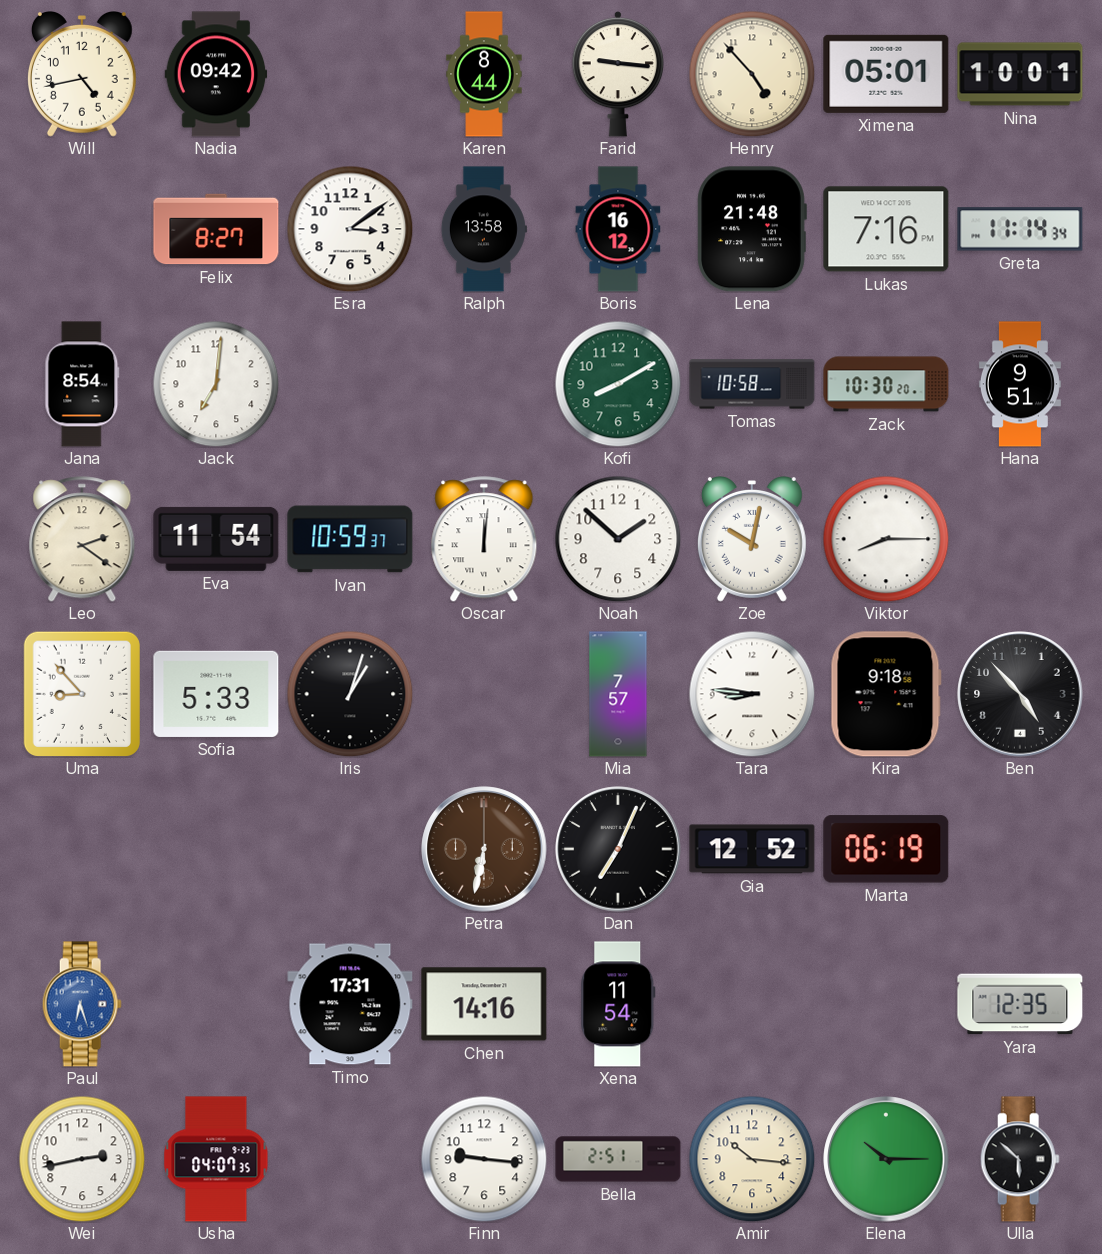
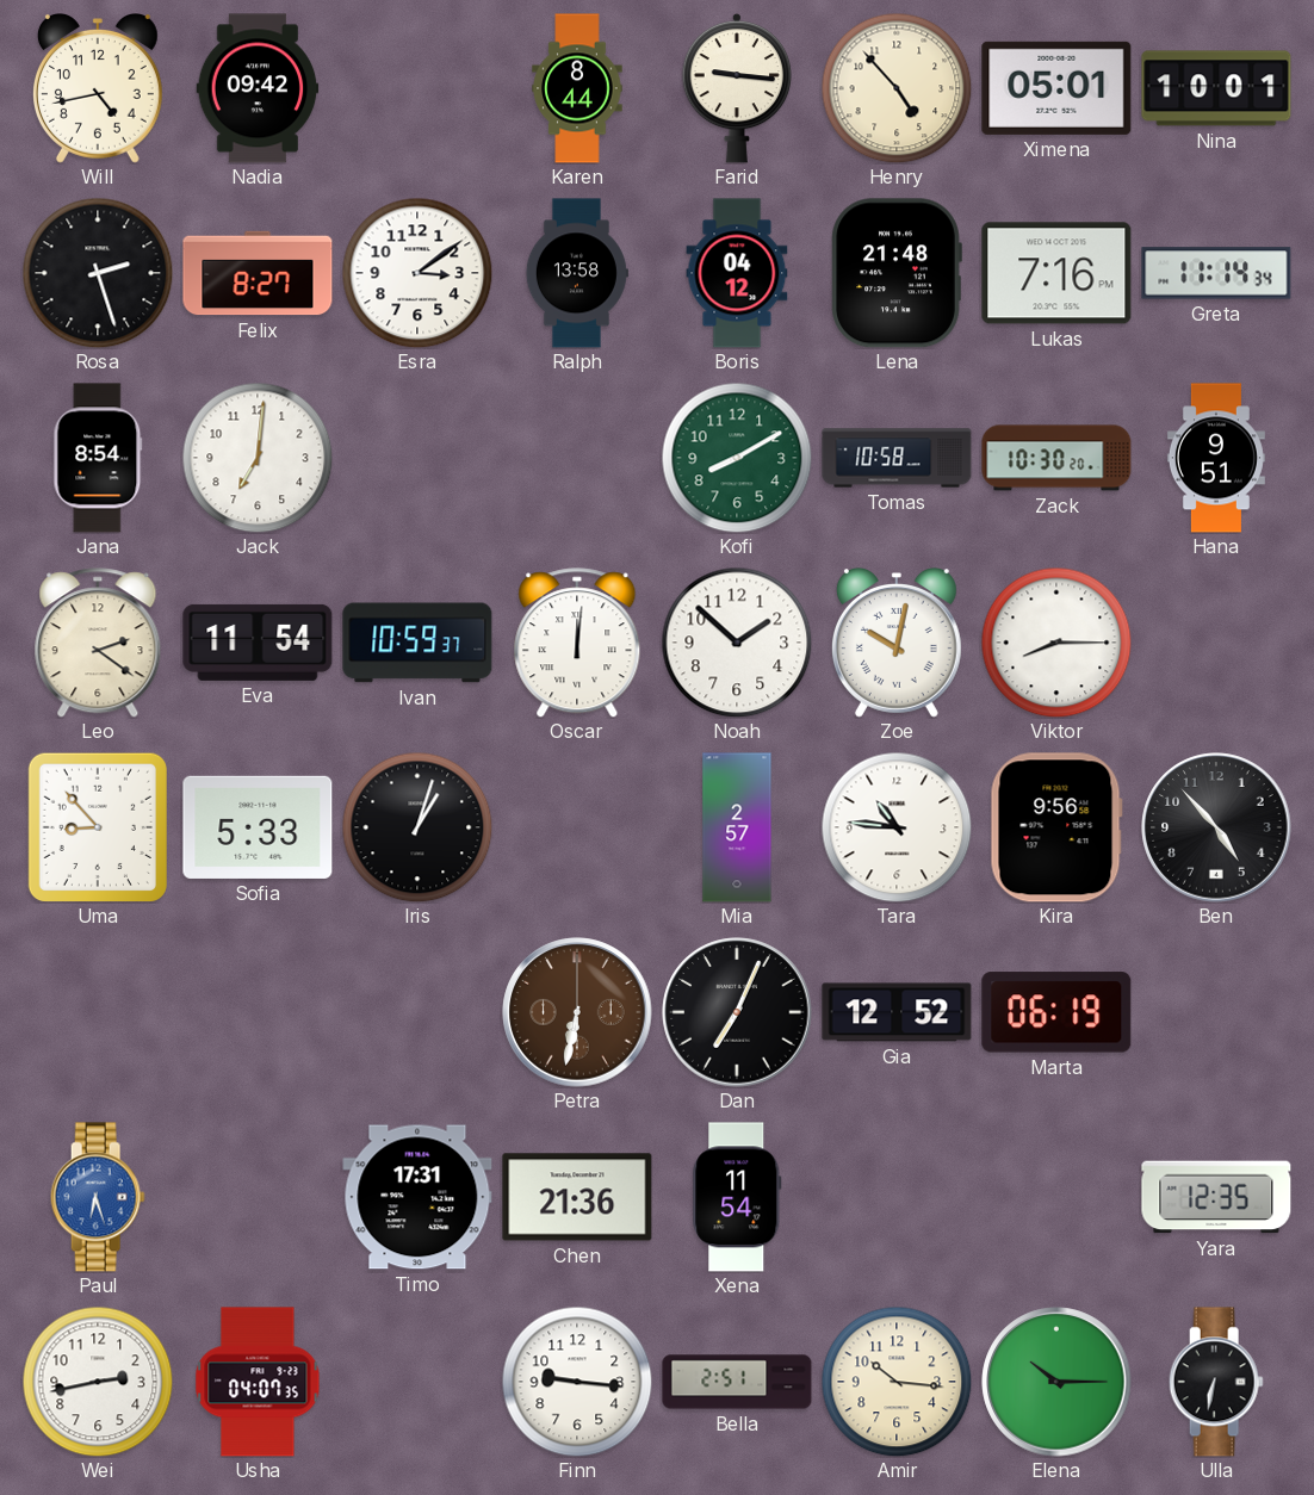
Rosa: none -> 2:27
Boris: 16:12 -> 04:12
Mia: 7:57 -> 2:57
Tara: 8:46 -> 10:46
Kira: 9:18 -> 9:56
Chen: 14:16 -> 21:36
Ulla: 5:52 -> 6:32
